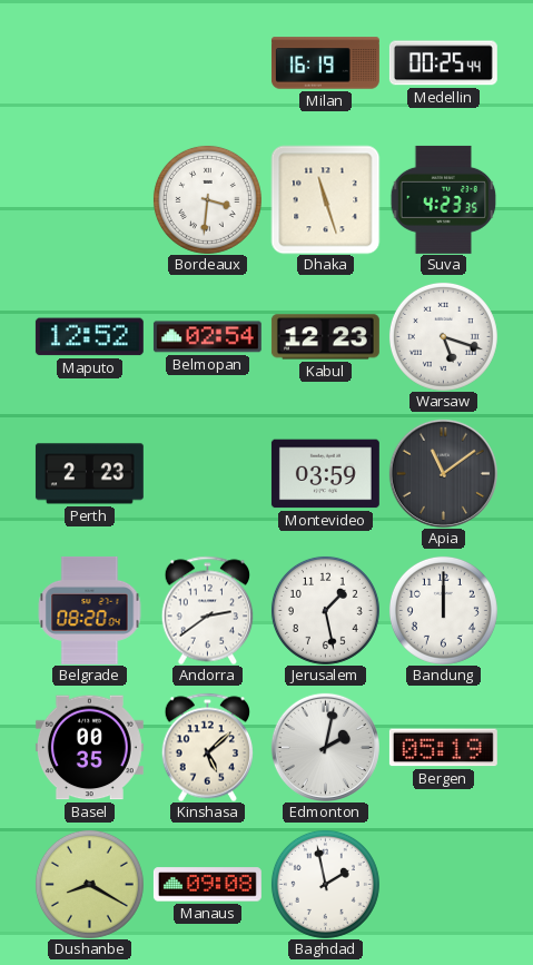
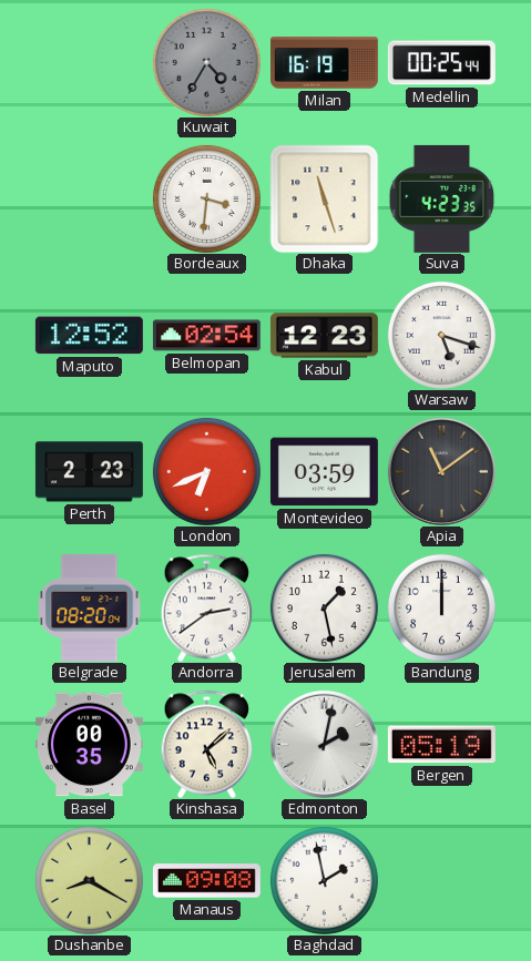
Kuwait: none -> 4:35
London: none -> 6:41
